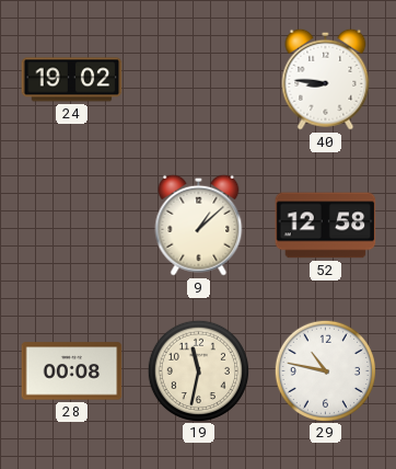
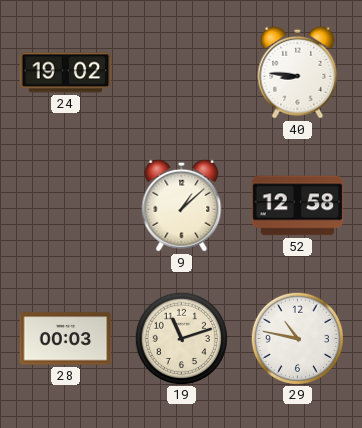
28: 00:08 -> 00:03
19: 11:32 -> 11:12
